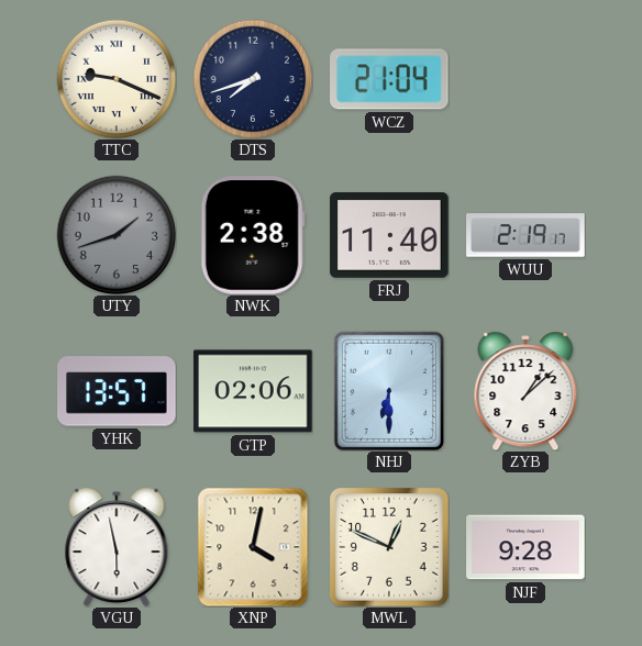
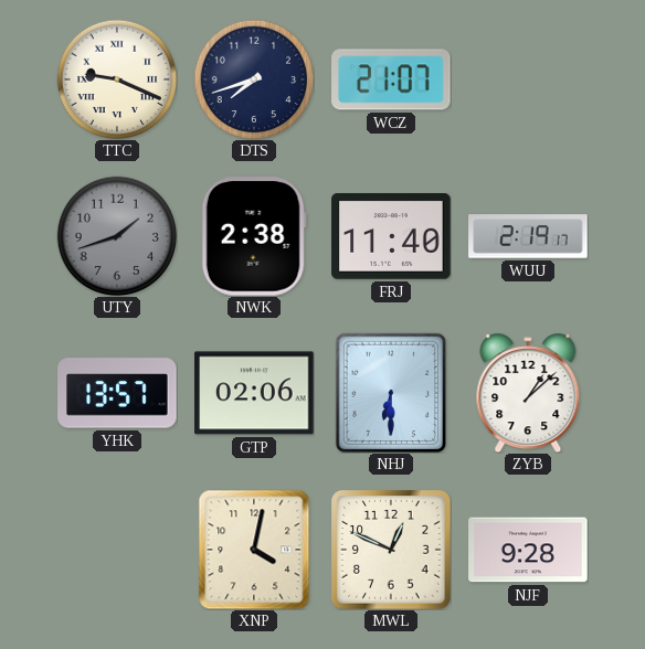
WCZ: 21:04 -> 21:07
VGU: 5:58 -> none
